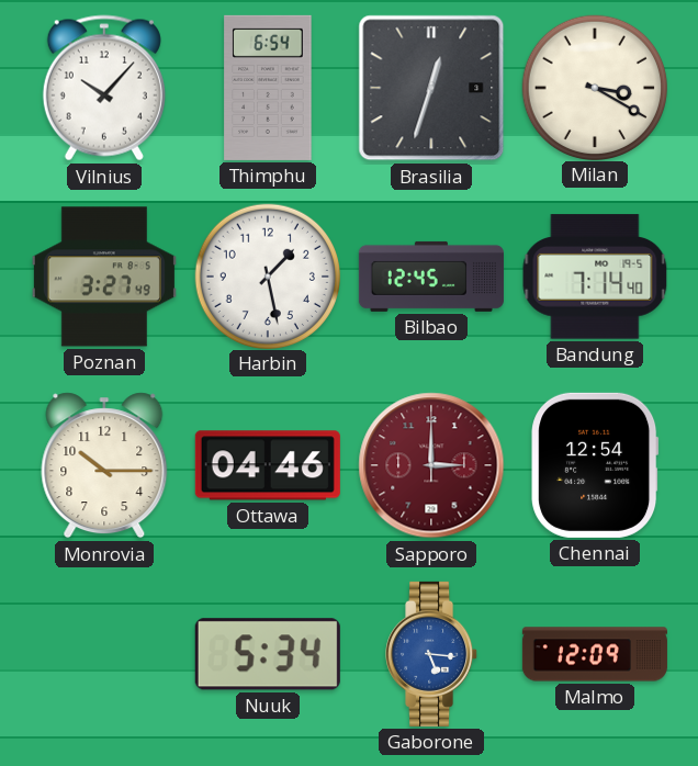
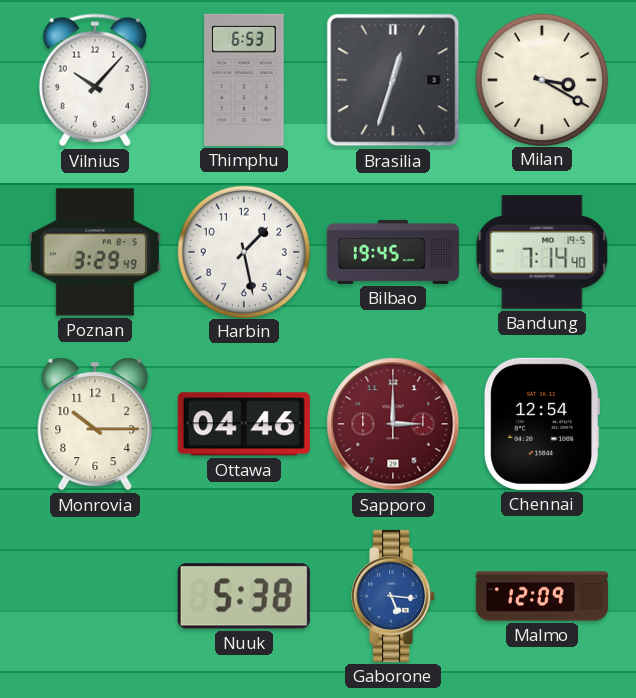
Thimphu: 6:54 -> 6:53
Poznan: 3:27 -> 3:29
Bilbao: 12:45 -> 19:45
Nuuk: 5:34 -> 5:38
